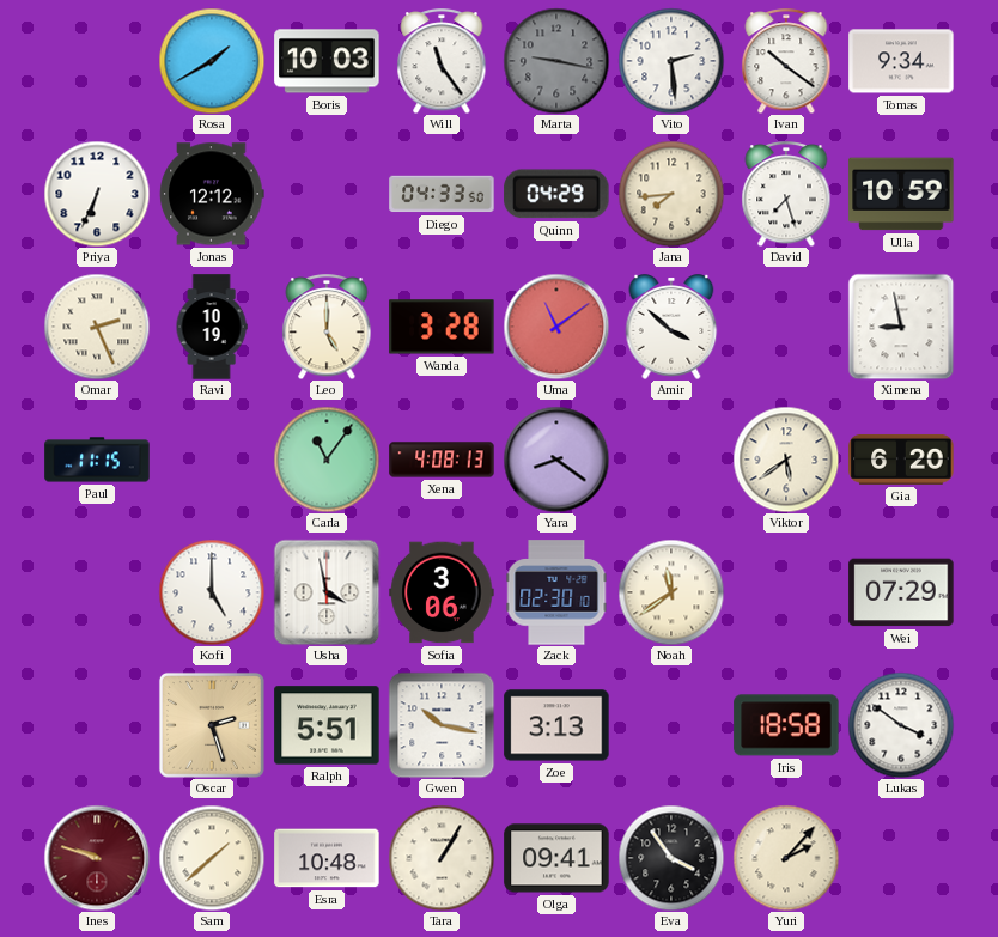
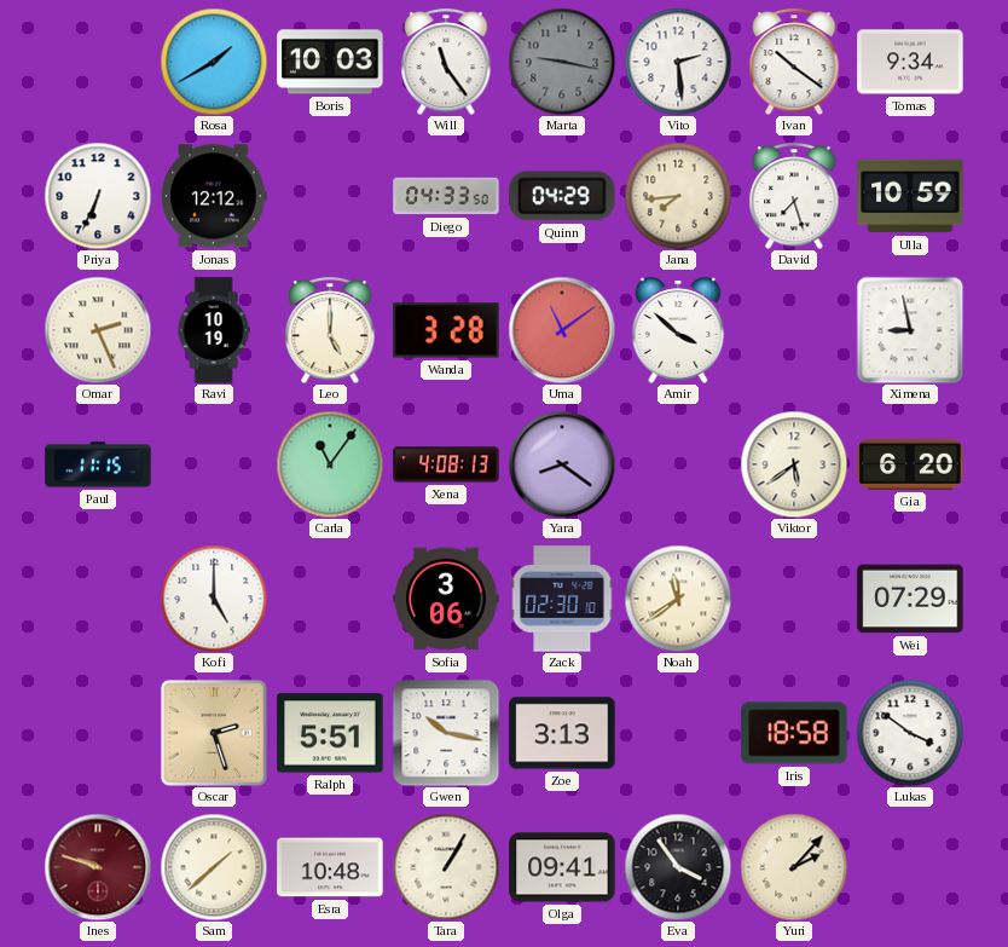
Usha: 3:58 -> none
